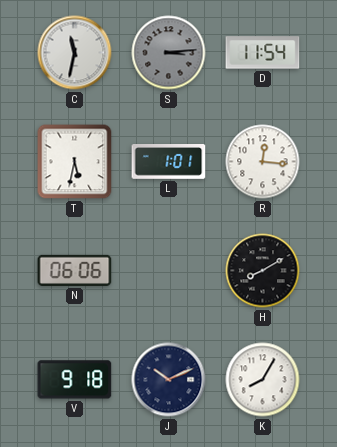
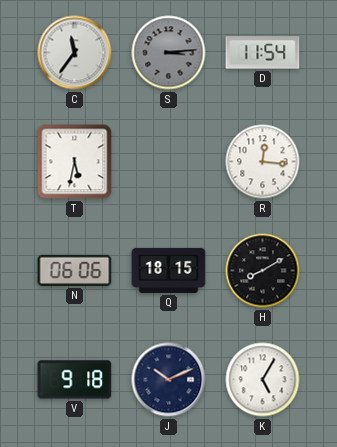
C: 11:32 -> 11:36
L: 1:01 -> none
Q: none -> 18:15
K: 8:05 -> 5:05
